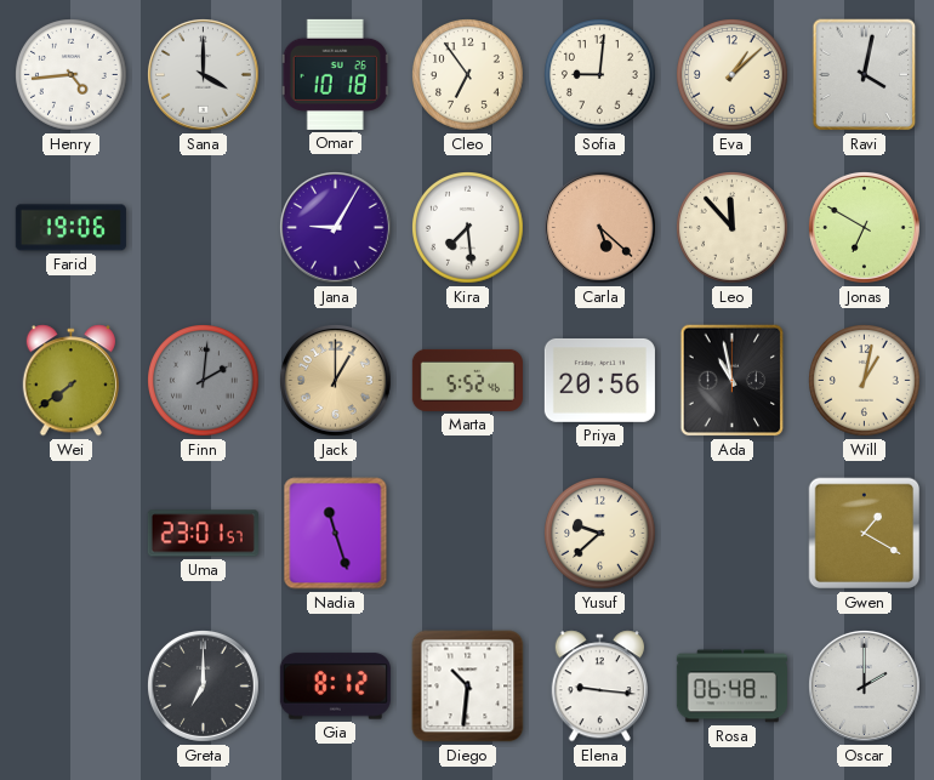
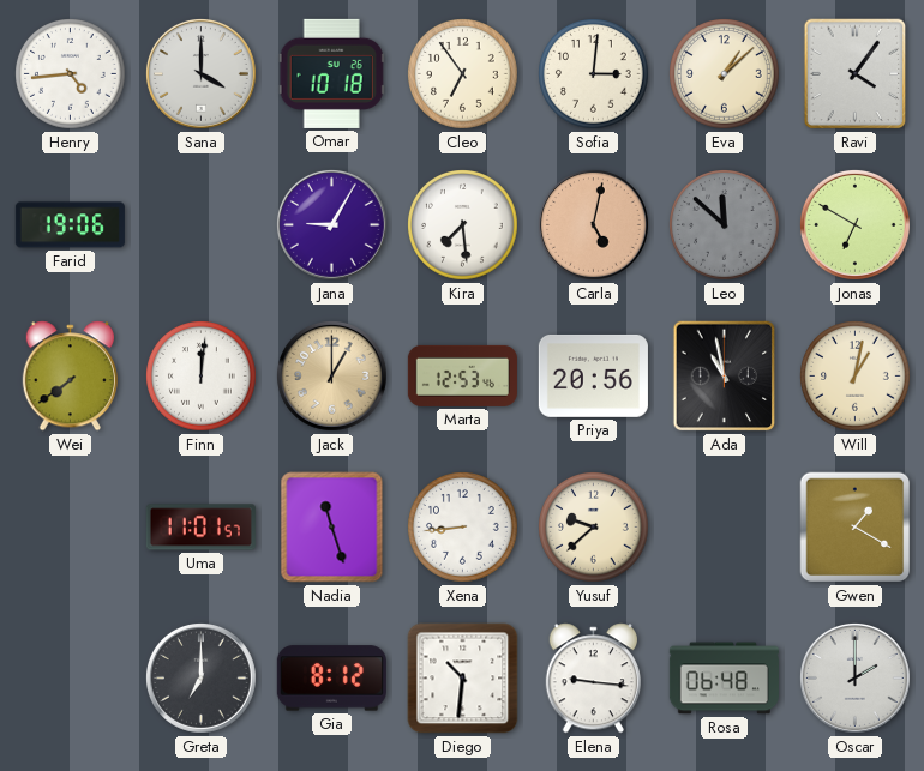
Sofia: 9:01 -> 3:01
Ravi: 4:02 -> 4:06
Carla: 5:22 -> 5:02
Leo: 11:53 -> 11:52
Leo dial: cream -> grey
Finn: 2:01 -> 12:01
Finn dial: grey -> white
Marta: 5:52 -> 12:53
Uma: 23:01 -> 11:01
Xena: none -> 8:44
